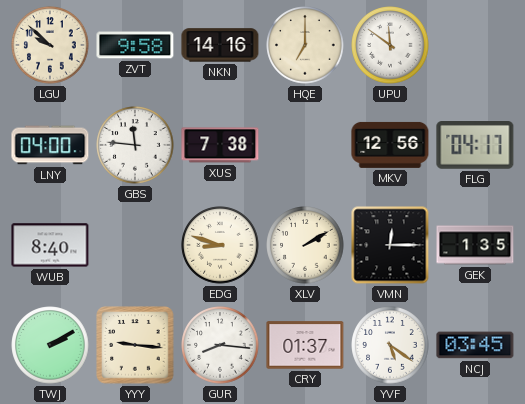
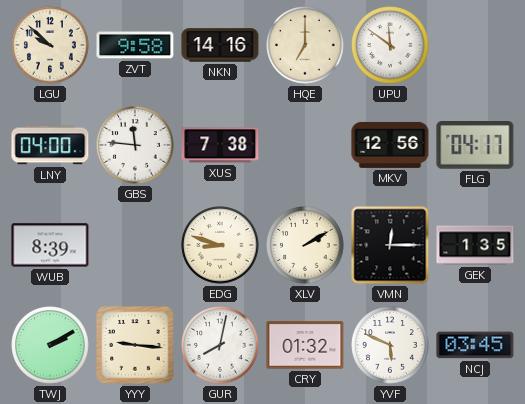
WUB: 8:40 -> 8:39
GUR: 8:16 -> 8:02
CRY: 01:37 -> 01:32
YVF: 5:21 -> 5:49
